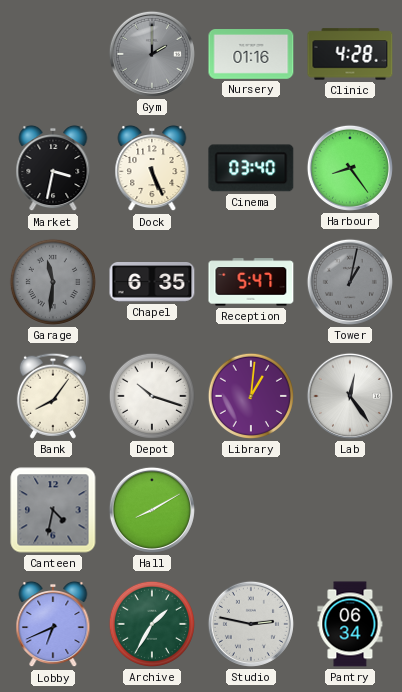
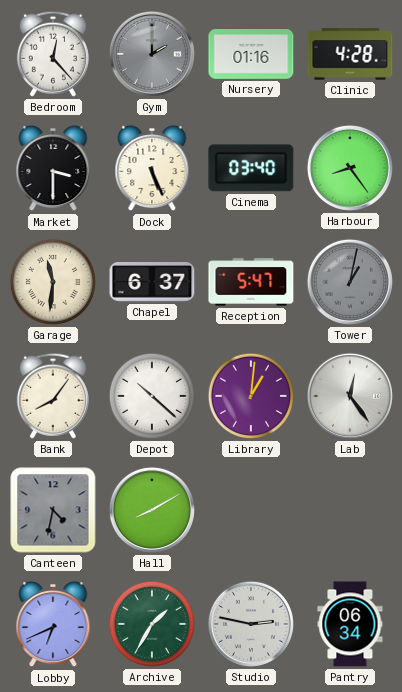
Bedroom: none -> 12:23
Market: 3:32 -> 3:30
Garage dial: grey -> cream
Chapel: 6:35 -> 6:37
Depot: 10:18 -> 10:22
